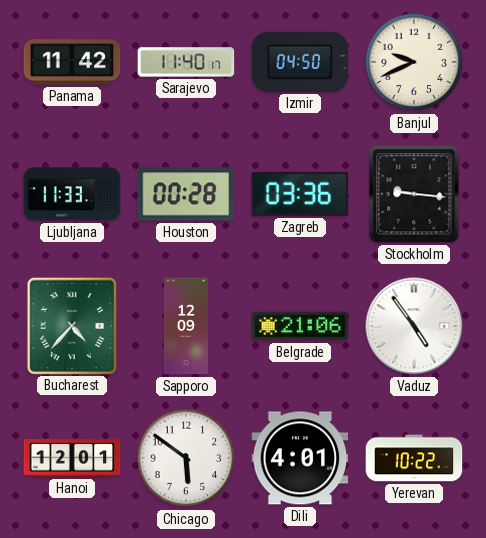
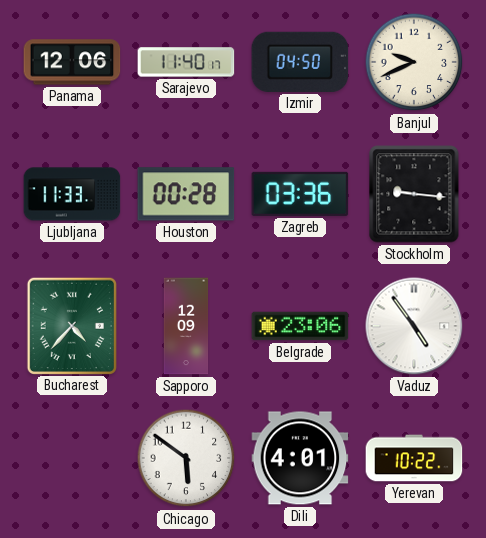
Panama: 11:42 -> 12:06
Belgrade: 21:06 -> 23:06
Hanoi: 12:01 -> none
